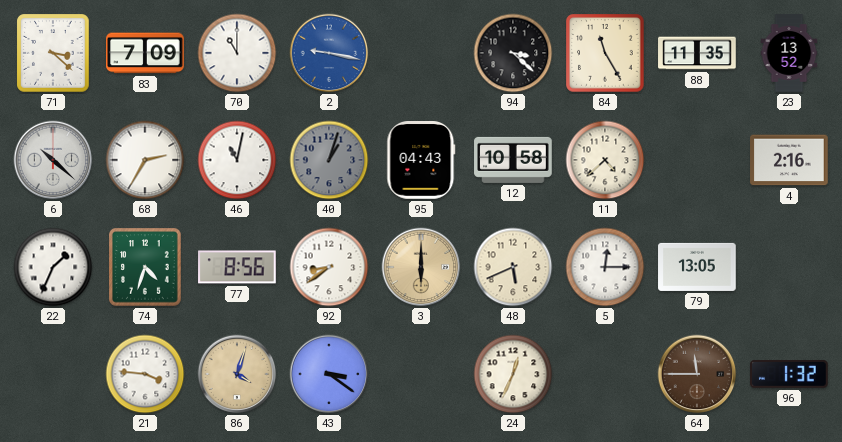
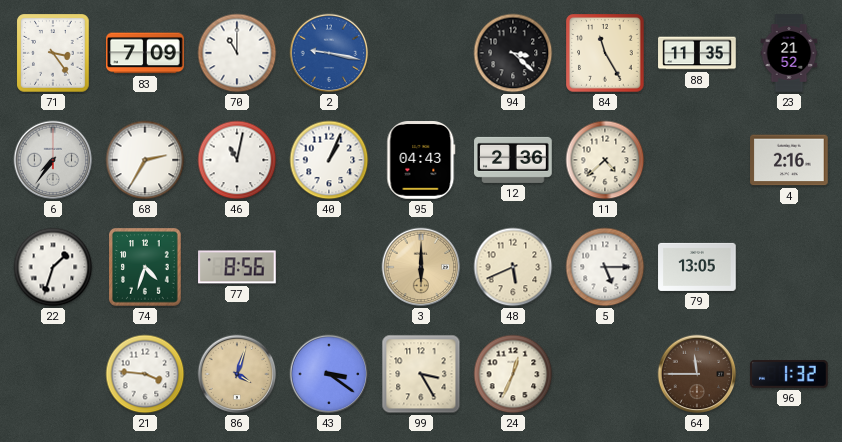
71: 3:22 -> 3:24
23: 13:52 -> 21:52
6: 10:22 -> 7:36
40: 1:03 -> 1:04
40 dial: grey -> white
12: 10:58 -> 2:36
22: 1:34 -> 1:33
92: 8:39 -> none
5: 12:15 -> 5:15
99: none -> 3:25
